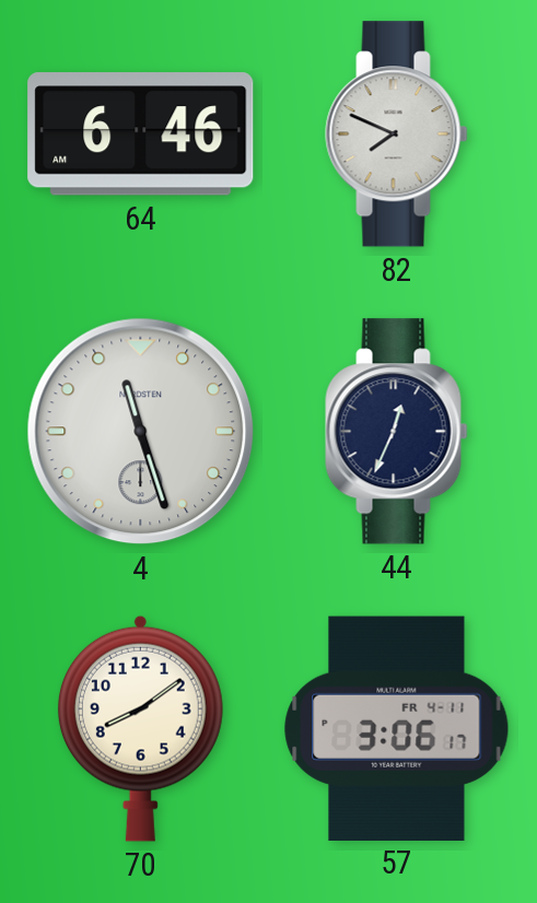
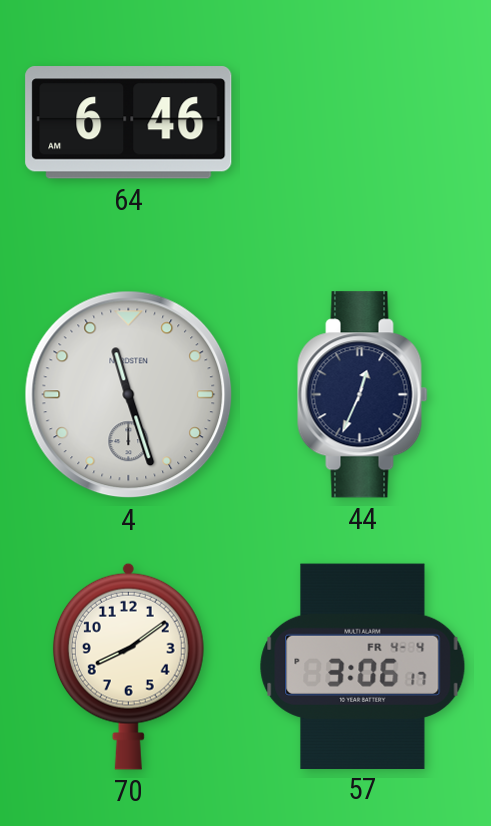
82: 7:49 -> none
57 date: FR 4-11 -> FR 4-4
